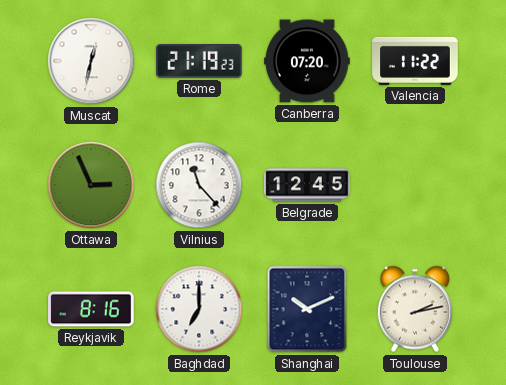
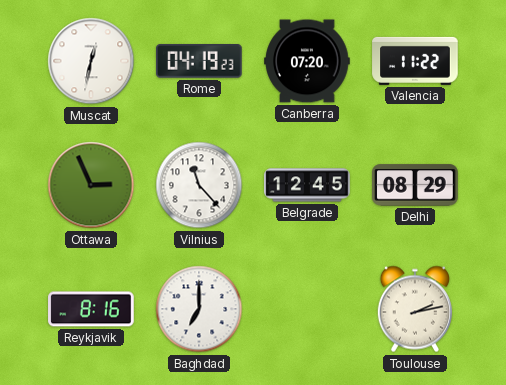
Rome: 21:19 -> 04:19
Delhi: none -> 08:29
Shanghai: 10:11 -> none
